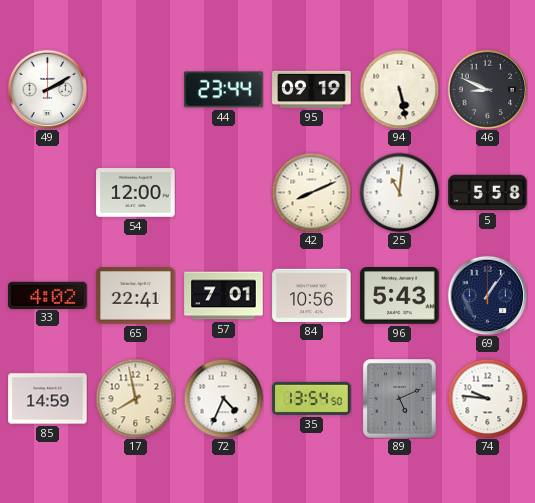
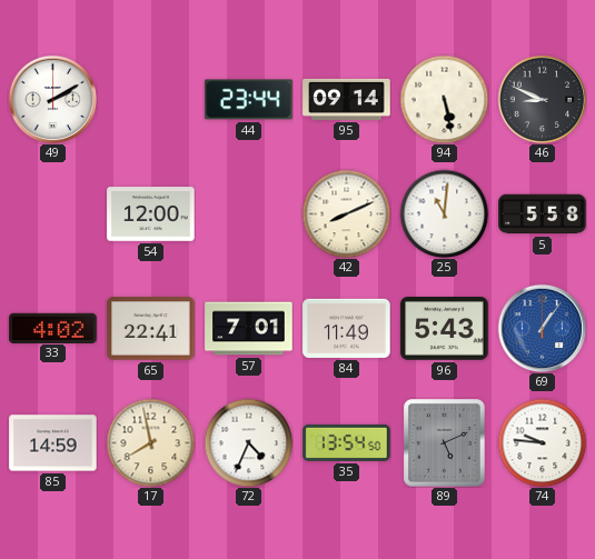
95: 09:19 -> 09:14
84: 10:56 -> 11:49
69 dial: navy -> blue
